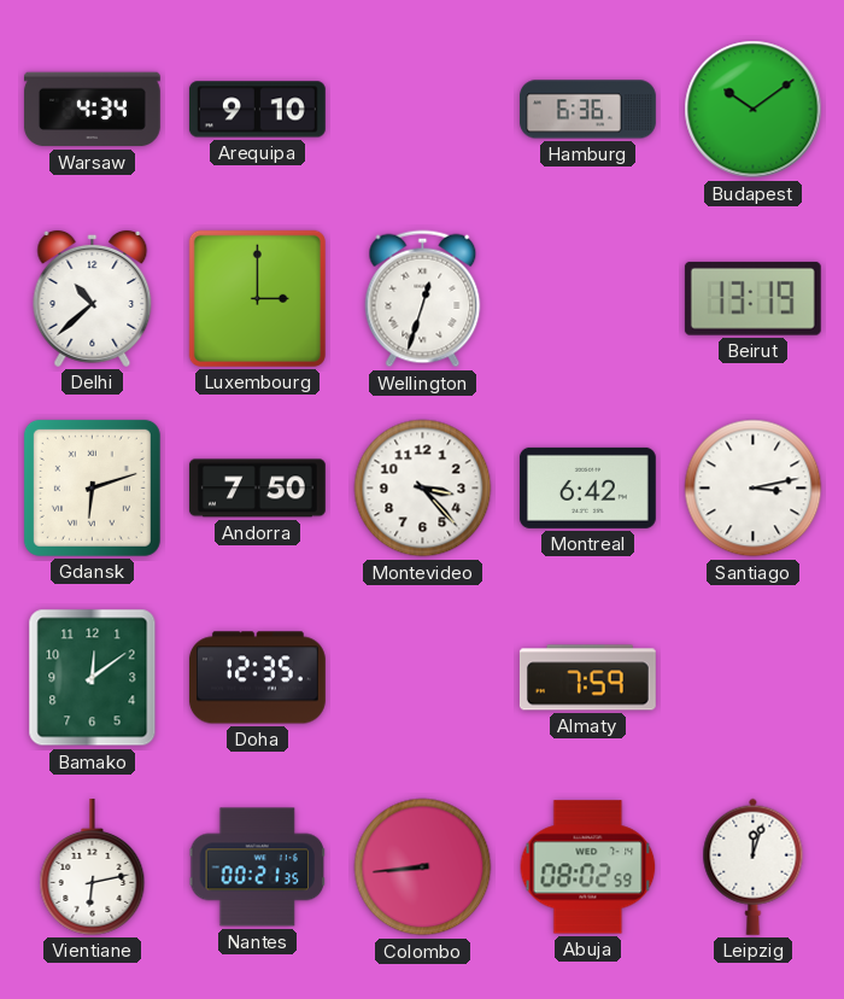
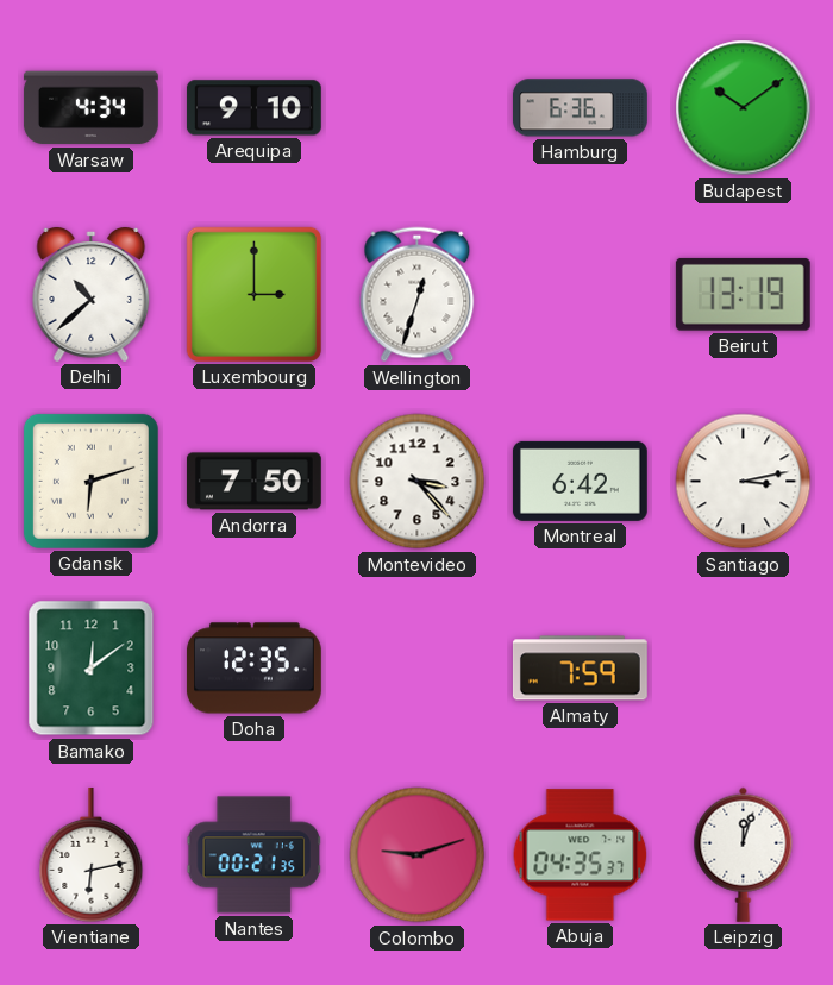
Colombo: 8:44 -> 9:12
Abuja: 08:02 -> 04:35
